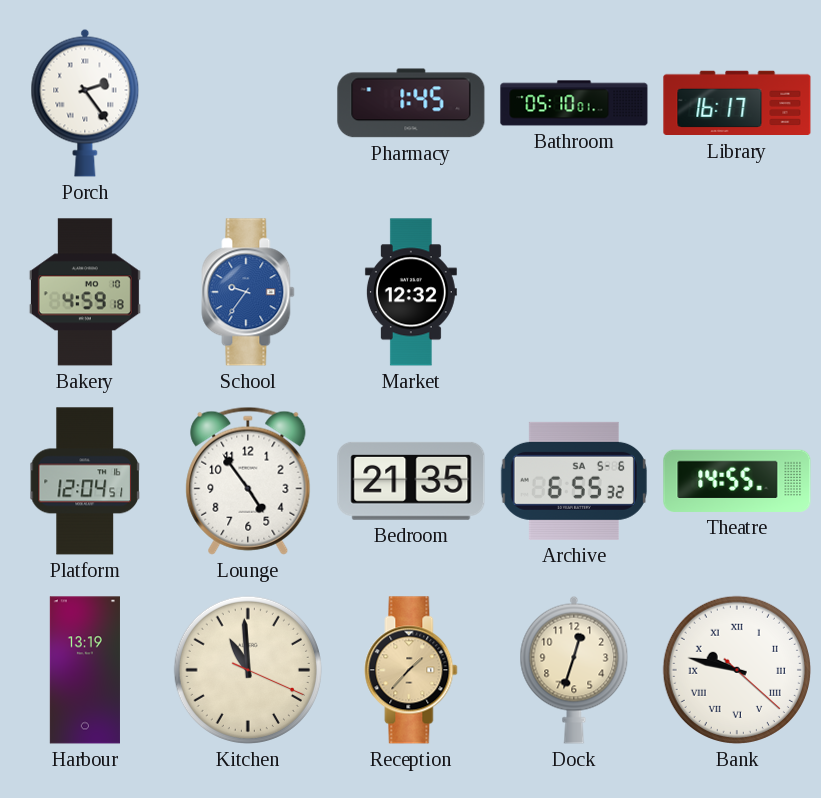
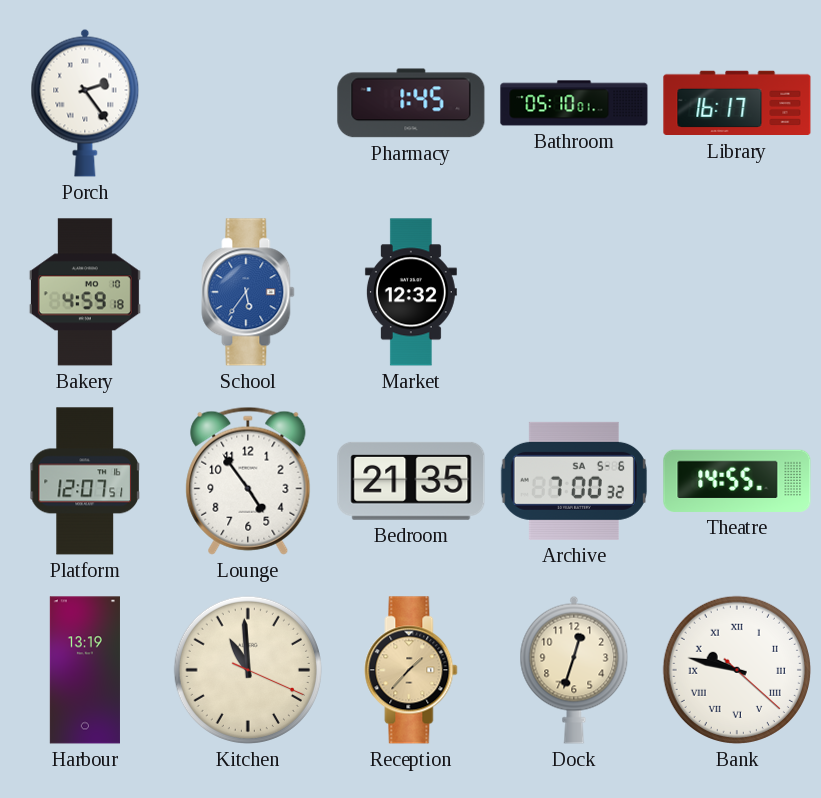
School: 9:36 -> 5:36
Platform: 12:04 -> 12:07
Archive: 6:55 -> 7:00
